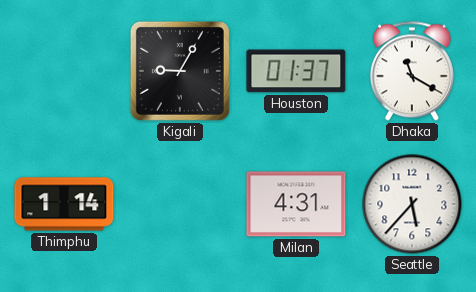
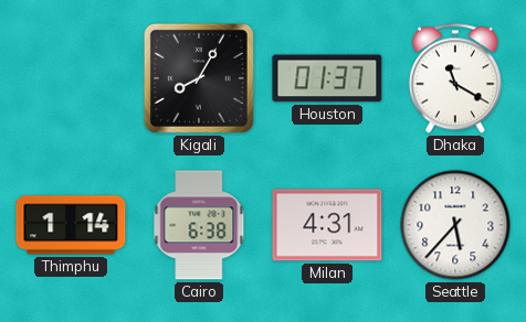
Kigali: 9:05 -> 8:05
Cairo: none -> 6:38
